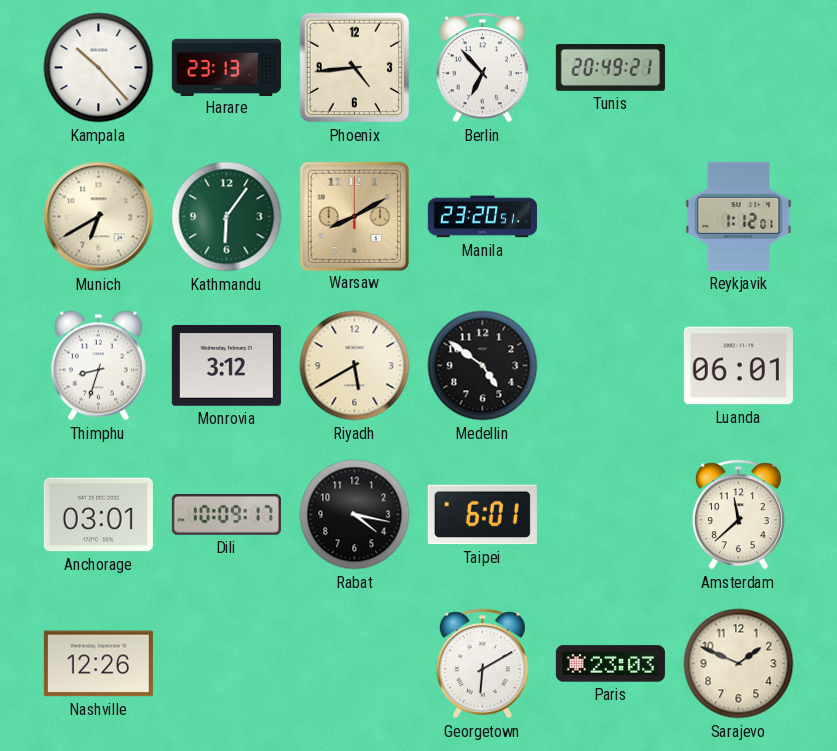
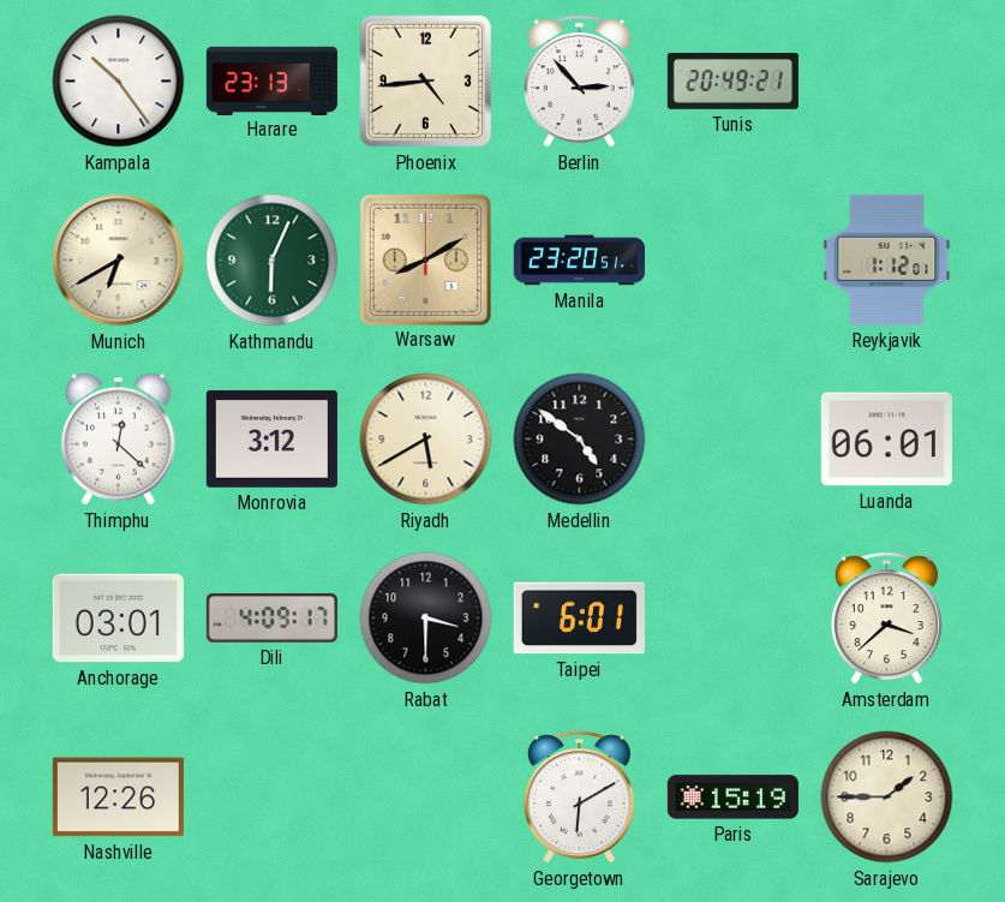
Kampala: 10:23 -> 10:24
Berlin: 6:53 -> 2:53
Kathmandu: 6:06 -> 6:04
Thimphu: 8:33 -> 12:22
Dili: 10:09 -> 4:09
Rabat: 4:17 -> 3:30
Amsterdam: 11:38 -> 3:38
Paris: 23:03 -> 15:19
Sarajevo: 1:49 -> 1:45
